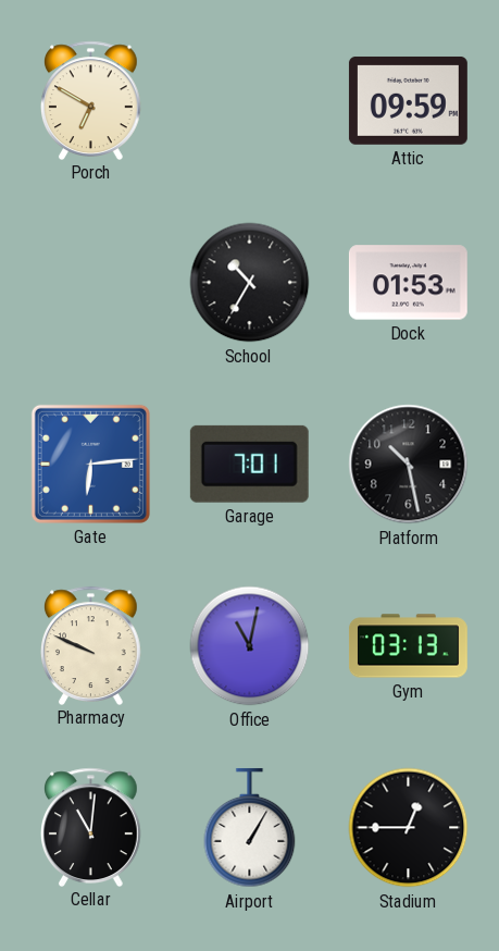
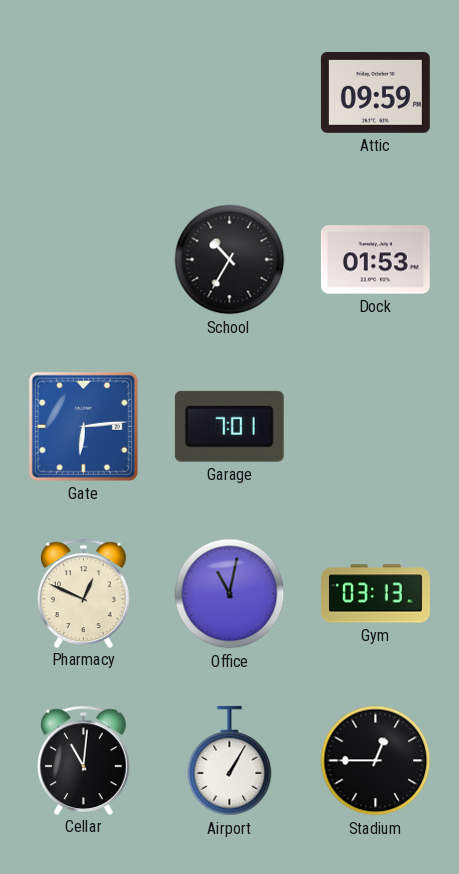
Porch: 6:50 -> none
Platform: 10:28 -> none
Pharmacy: 9:49 -> 12:49
